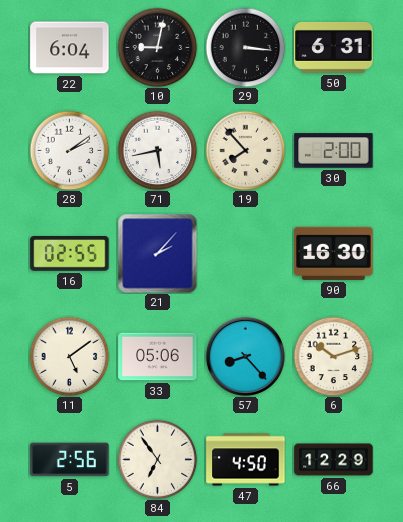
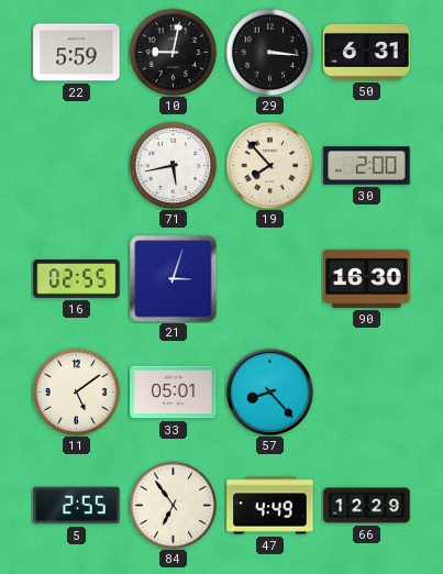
22: 6:04 -> 5:59
28: 2:09 -> none
21: 2:07 -> 3:03
33: 05:06 -> 05:01
6: 10:12 -> none
5: 2:56 -> 2:55
47: 4:50 -> 4:49
